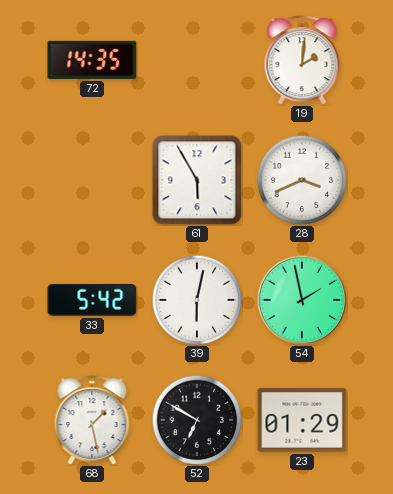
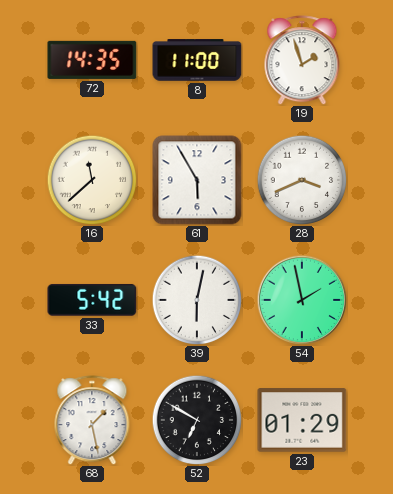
8: none -> 11:00
19: 2:01 -> 1:57
16: none -> 11:38
